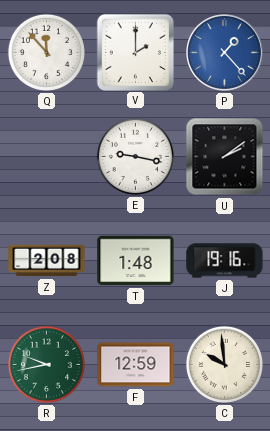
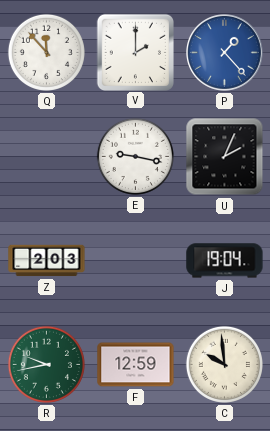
U: 2:09 -> 2:04
Z: 2:08 -> 2:03
T: 1:48 -> none
J: 19:16 -> 19:04
